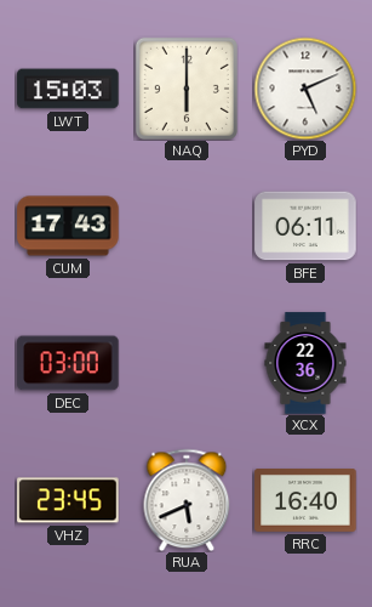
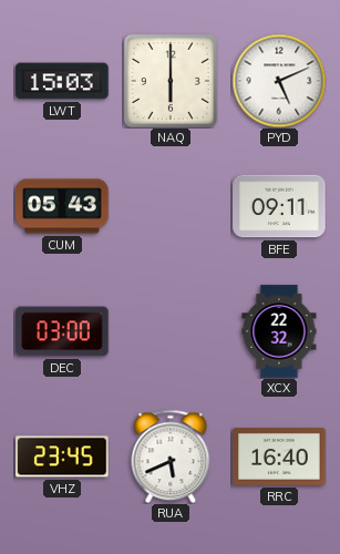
CUM: 17:43 -> 05:43
BFE: 06:11 -> 09:11
XCX: 22:36 -> 22:32
